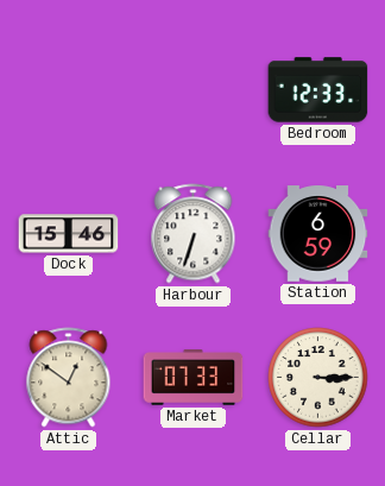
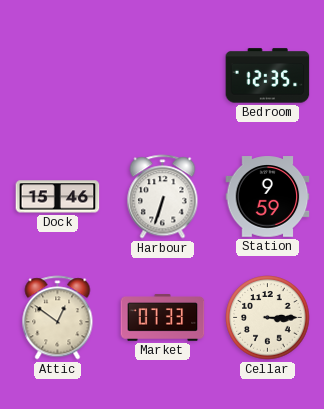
Bedroom: 12:33 -> 12:35
Station: 6:59 -> 9:59
